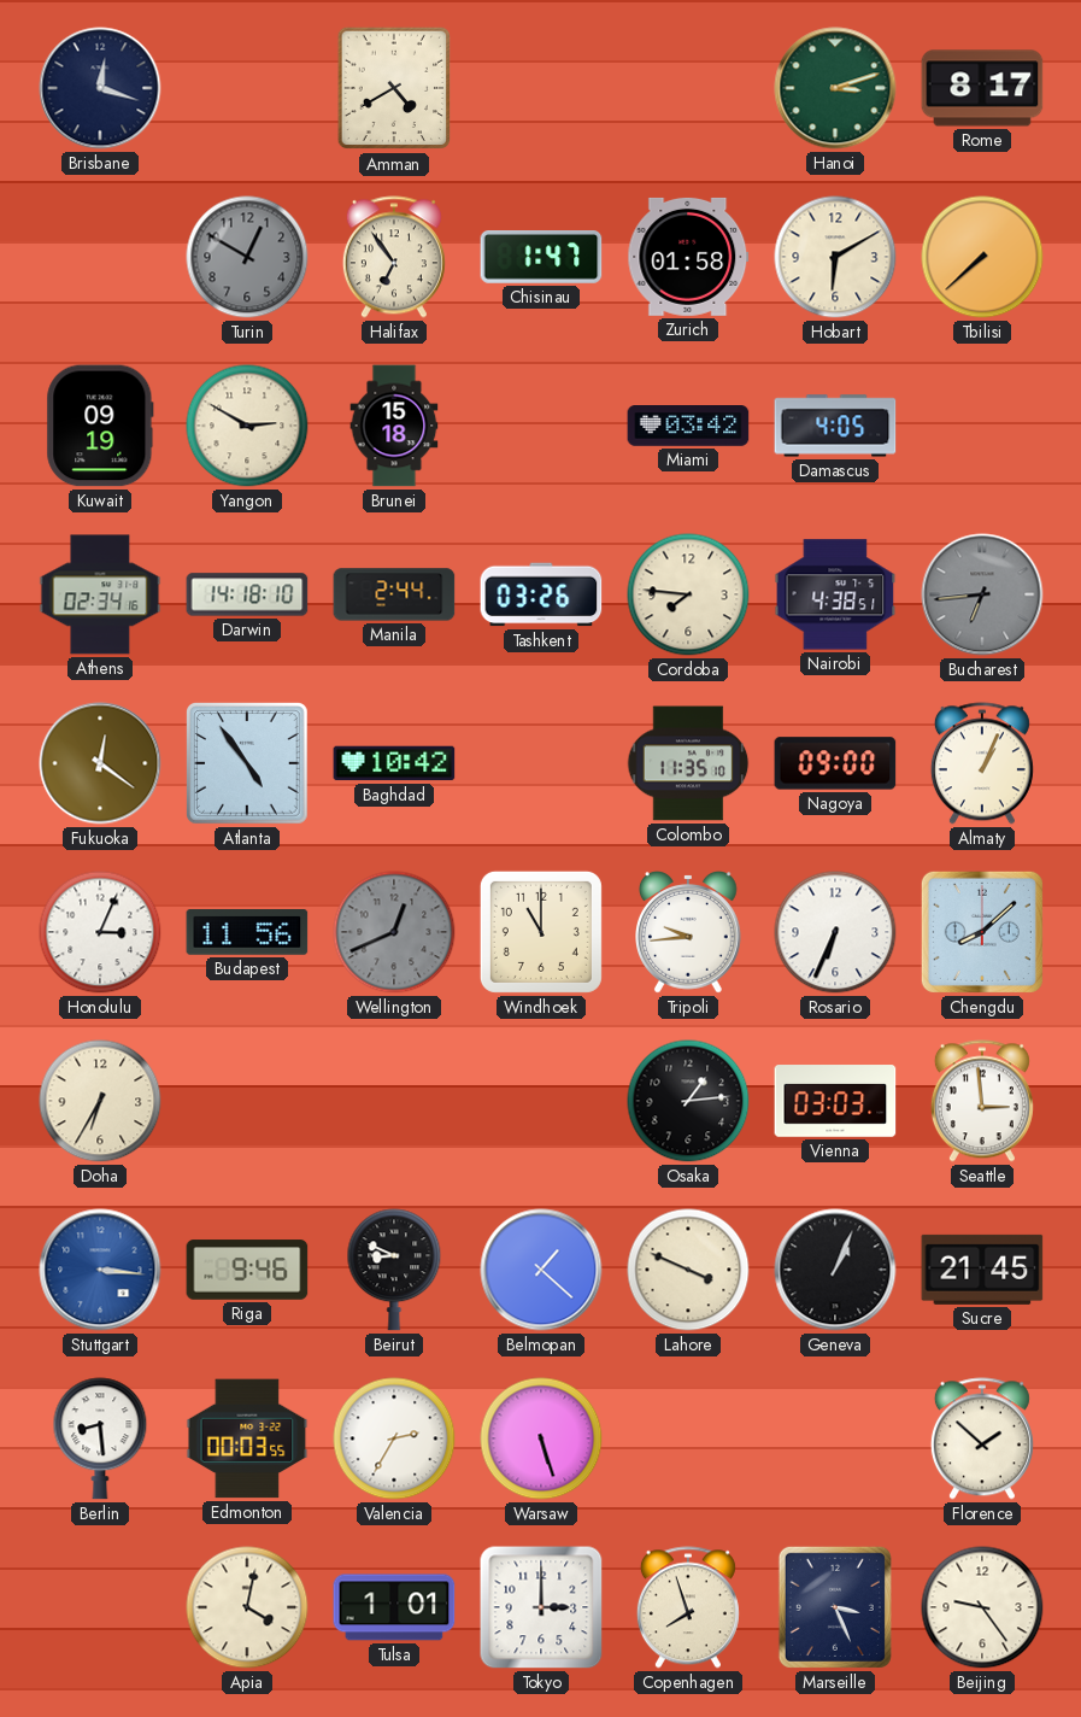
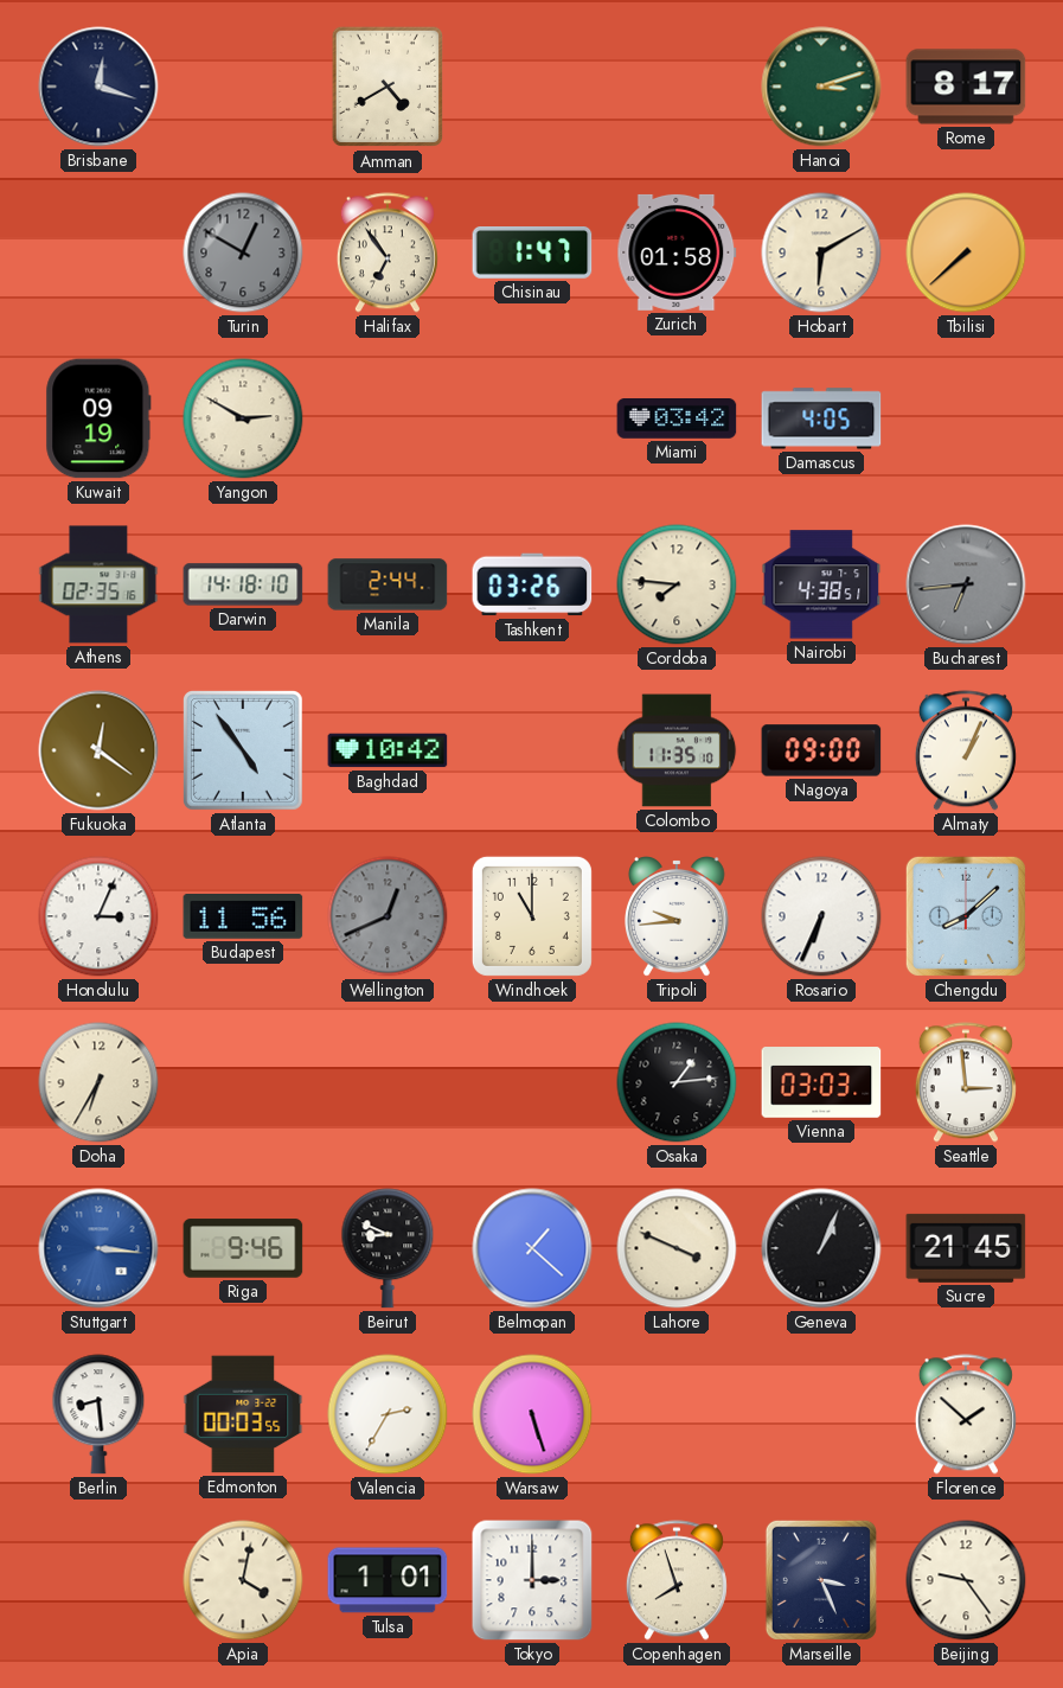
Brunei: 15:18 -> none
Athens: 02:34 -> 02:35
